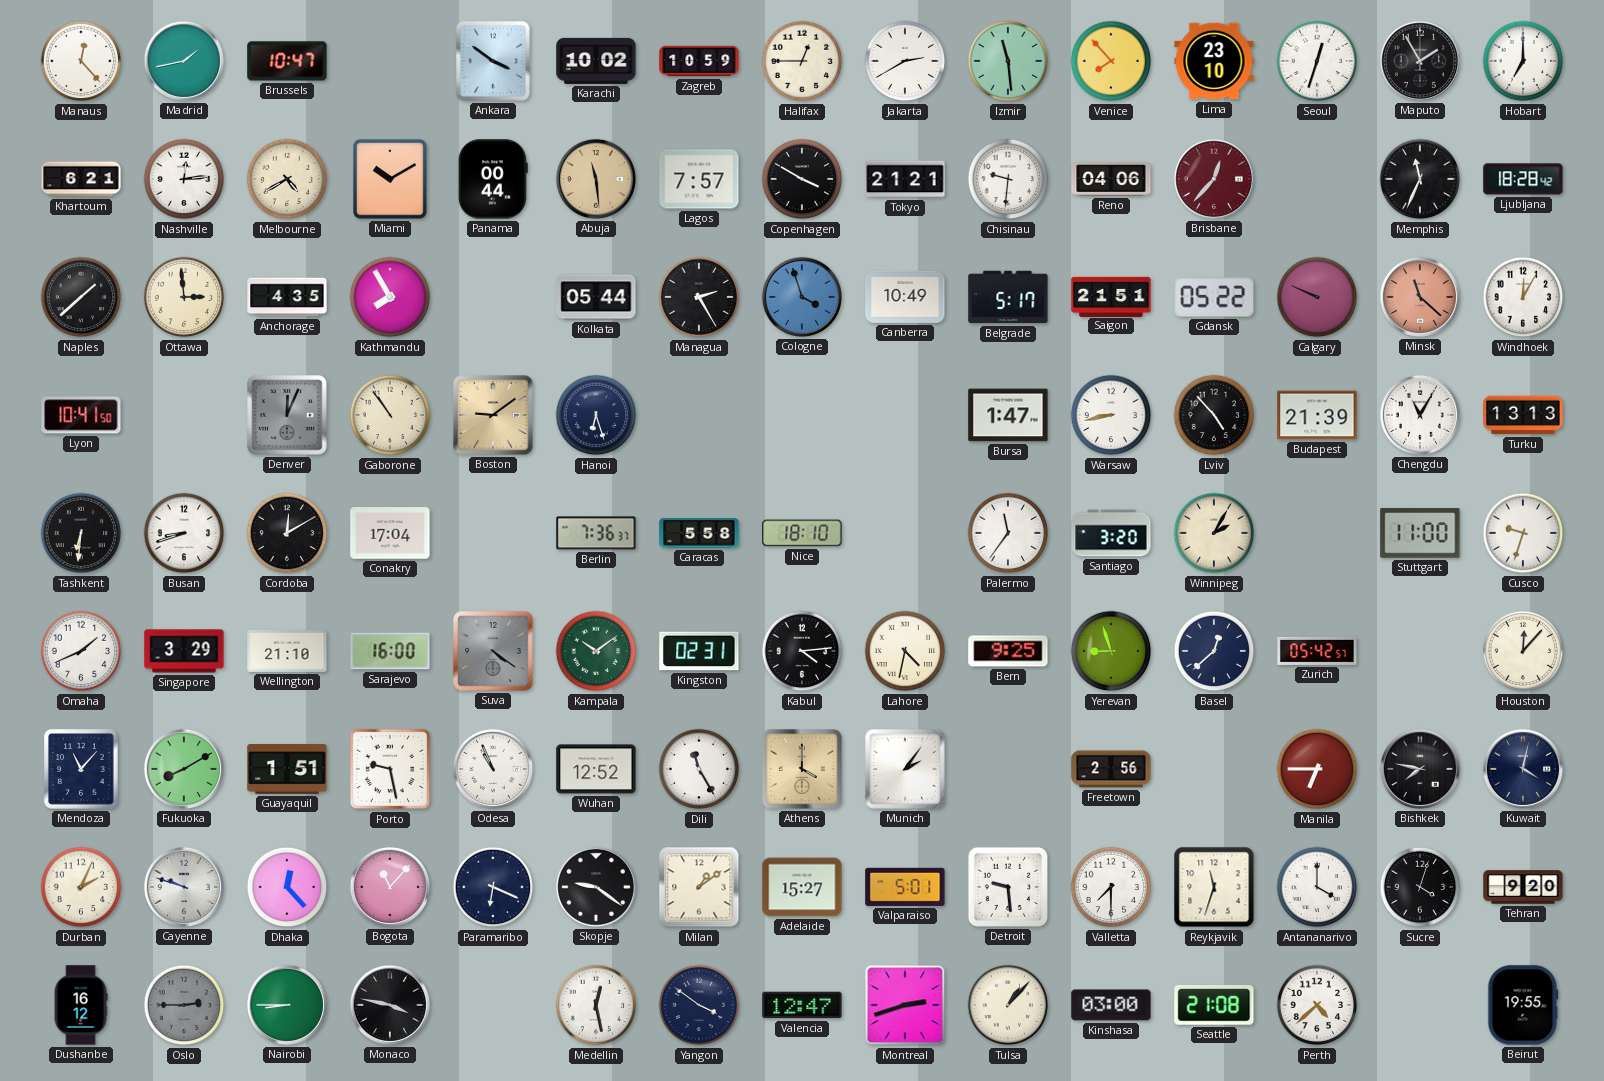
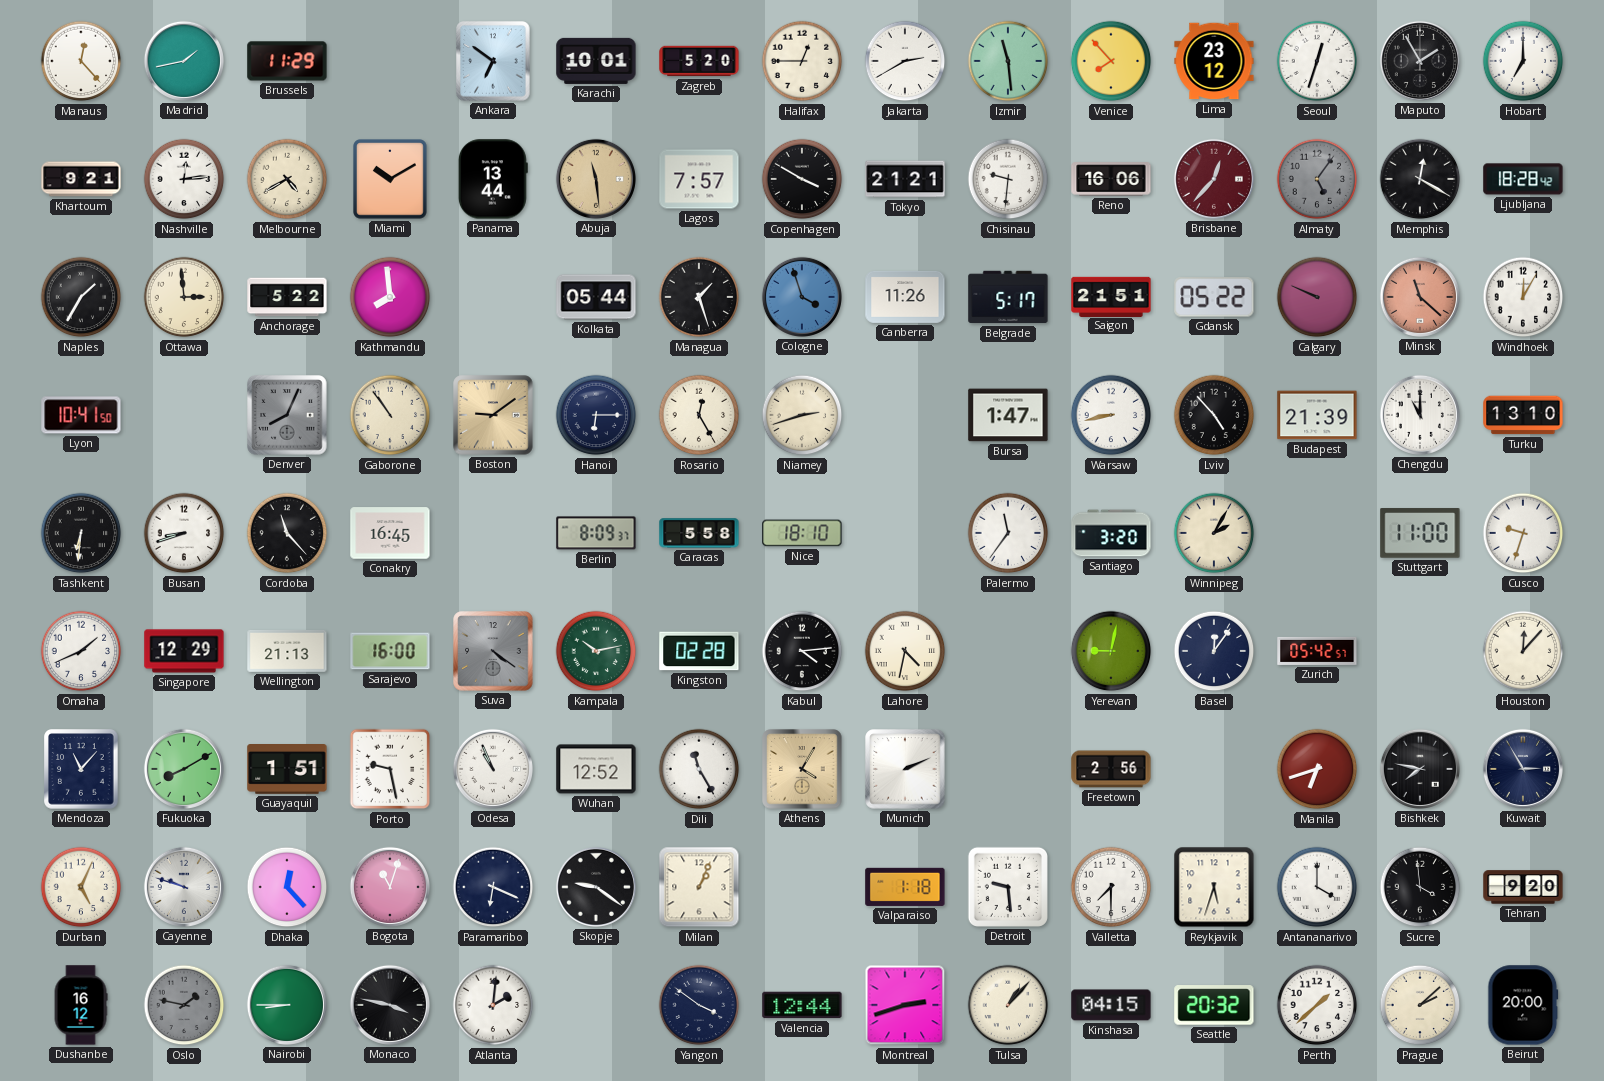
Brussels: 10:47 -> 11:29
Ankara: 3:51 -> 6:51
Karachi: 10:02 -> 10:01
Zagreb: 10:59 -> 5:20
Lima: 23:10 -> 23:12
Khartoum: 6:21 -> 9:21
Panama: 00:44 -> 13:44
Reno: 04:06 -> 16:06
Almaty: none -> 5:06
Memphis: 11:34 -> 12:20
Naples: 1:38 -> 1:35
Anchorage: 4:35 -> 5:22
Kathmandu: 7:55 -> 7:59
Managua: 2:25 -> 1:27
Canberra: 10:49 -> 11:26
Denver: 12:04 -> 8:04
Hanoi: 6:27 -> 6:15
Rosario: none -> 12:25
Niamey: none -> 2:42
Chengdu: 11:05 -> 11:00
Turku: 13:13 -> 13:10
Cordoba: 12:10 -> 11:23
Conakry: 17:04 -> 16:45
Berlin: 7:36 -> 8:09
Singapore: 3:29 -> 12:29
Wellington: 21:10 -> 21:13
Kampala: 10:09 -> 10:13
Kingston: 02:31 -> 02:28
Bern: 9:25 -> none
Yerevan: 8:57 -> 9:02
Basel: 12:38 -> 12:06
Athens: 4:00 -> 4:05
Munich: 2:06 -> 2:11
Manila: 6:45 -> 6:42
Kuwait: 4:02 -> 2:55
Durban: 2:04 -> 5:04
Bogota: 11:07 -> 11:03
Milan: 1:09 -> 1:04
Adelaide: 15:27 -> none
Valparaiso: 5:01 -> 1:18
Reykjavik: 11:33 -> 5:33
Sucre: 4:03 -> 3:59
Oslo: 2:45 -> 1:47
Atlanta: none -> 2:01
Medellin: 12:28 -> none
Valencia: 12:47 -> 12:44
Kinshasa: 03:00 -> 04:15
Seattle: 21:08 -> 20:32
Perth: 4:38 -> 1:38
Prague: none -> 2:08
Beirut: 19:55 -> 20:00
